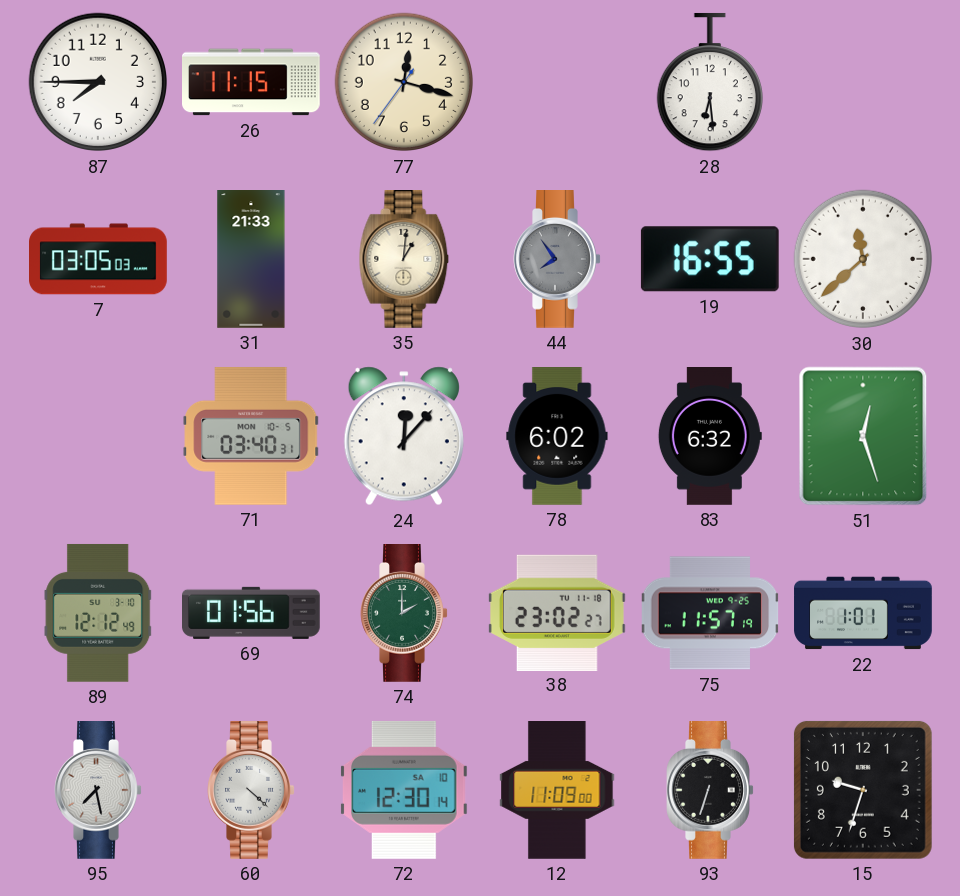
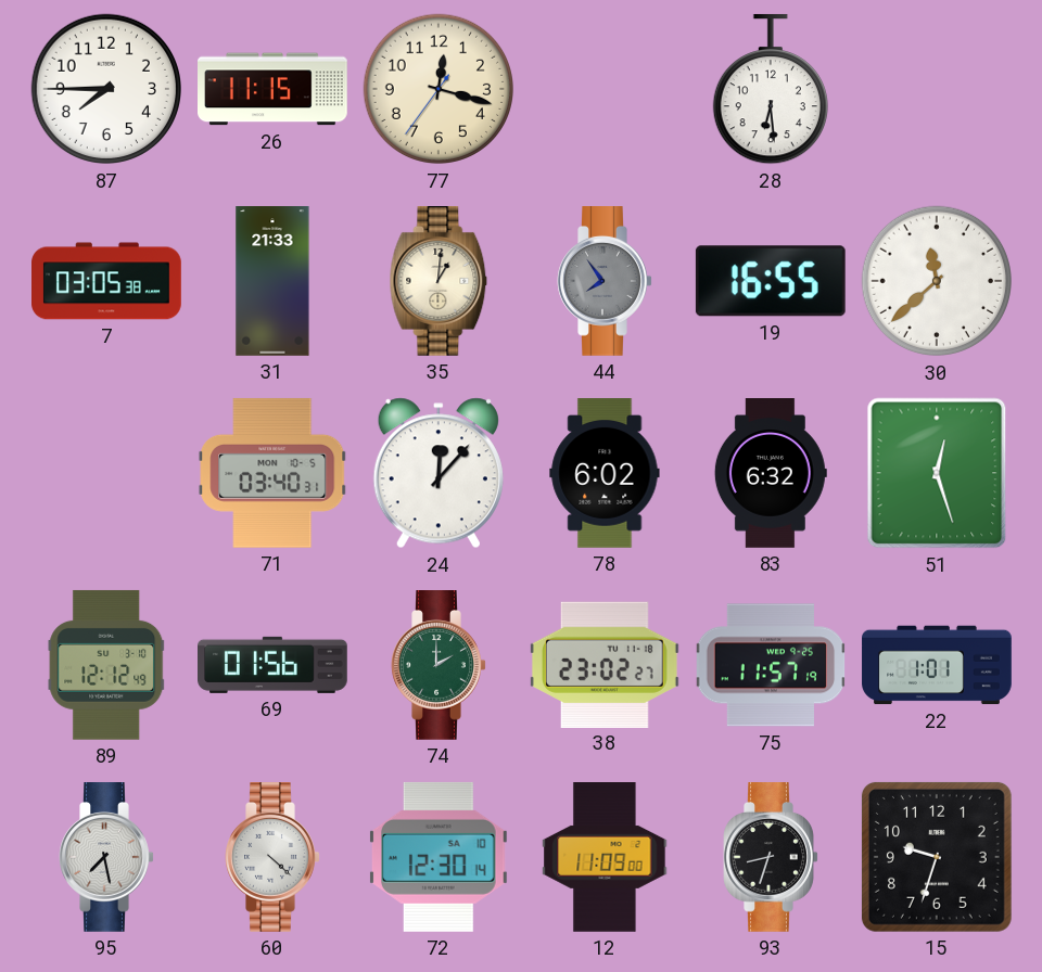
7: 03:05:03 -> 03:05:38
93: 6:33 -> 8:33
